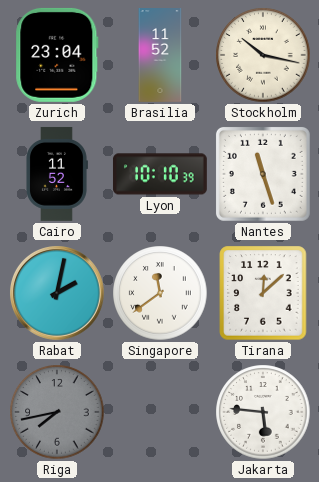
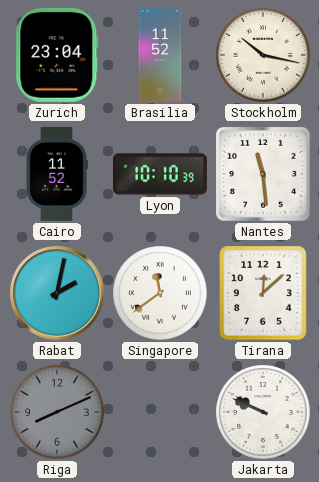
Nantes: 11:27 -> 11:29
Riga: 7:43 -> 8:11
Jakarta: 5:46 -> 9:49
